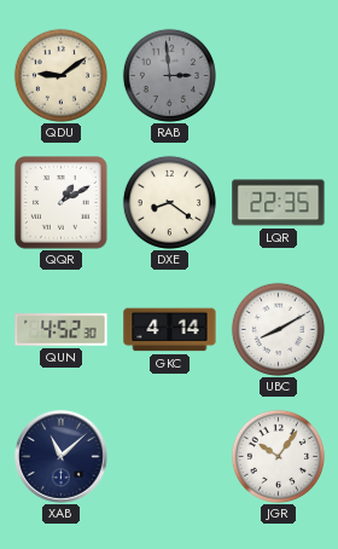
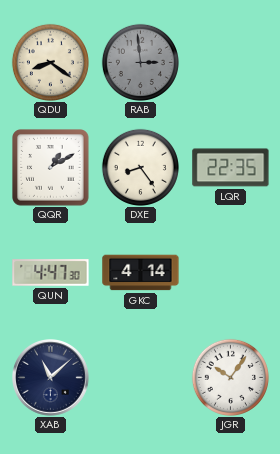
QDU: 9:09 -> 8:21
DXE: 8:21 -> 8:24
QUN: 4:52 -> 4:47
UBC: 8:10 -> none
